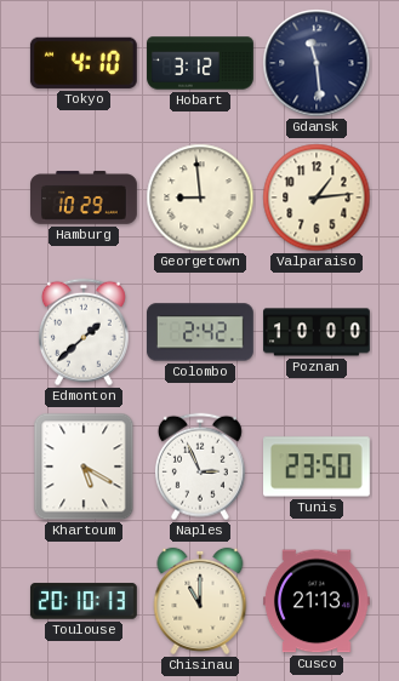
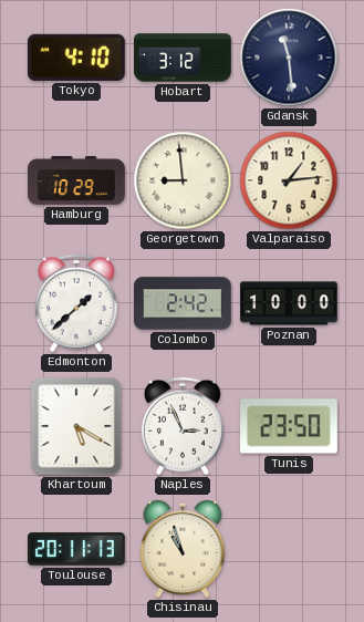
Toulouse: 20:10 -> 20:11
Chisinau: 11:00 -> 10:57
Cusco: 21:13 -> none
